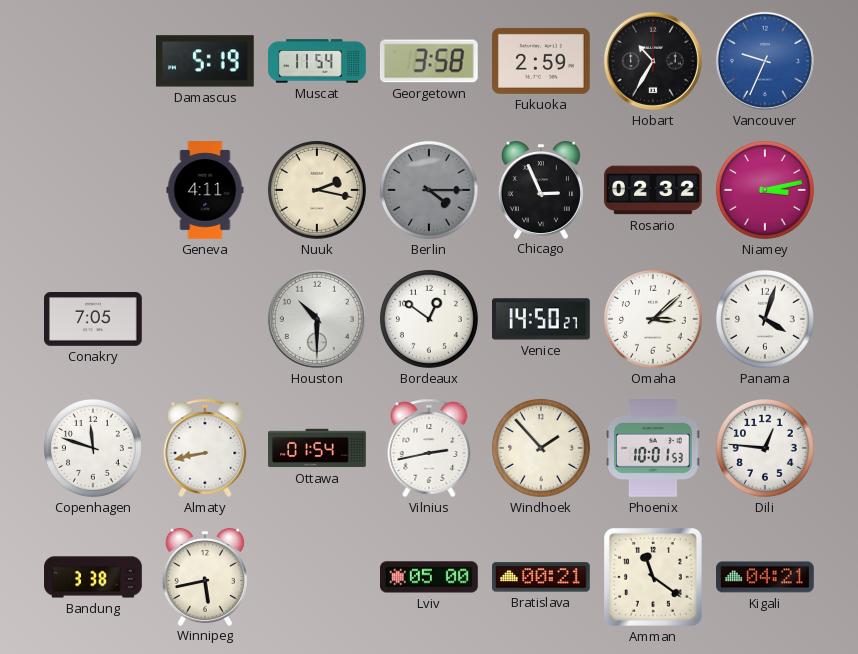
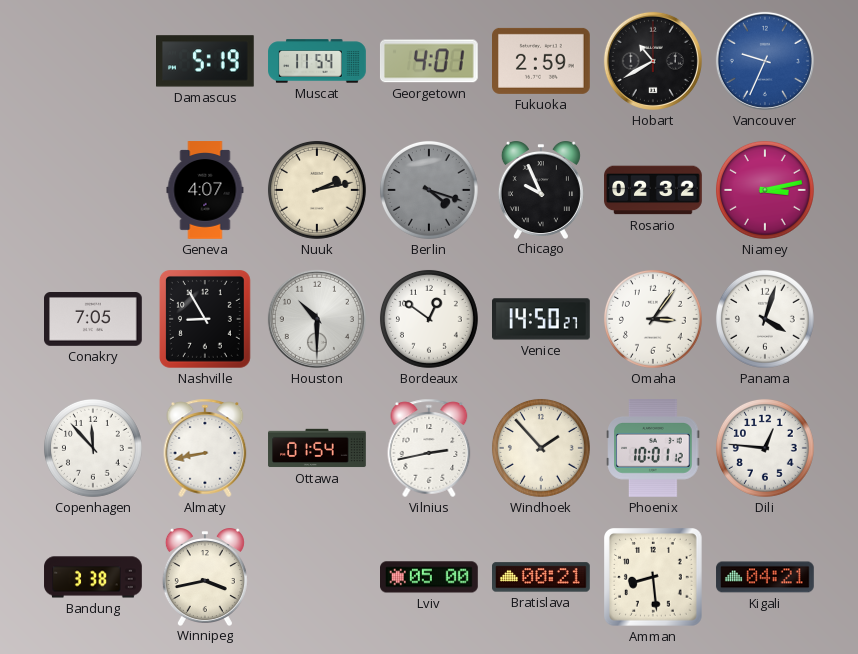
Georgetown: 3:58 -> 4:01
Hobart: 10:35 -> 10:40
Geneva: 4:11 -> 4:07
Nuuk: 2:17 -> 2:13
Berlin: 4:15 -> 4:18
Chicago: 2:56 -> 9:56
Nashville: none -> 8:55
Omaha: 3:08 -> 3:06
Copenhagen: 11:48 -> 11:53
Phoenix: 10:01:53 -> 10:01:12
Winnipeg: 5:43 -> 3:43
Amman: 11:21 -> 8:29
